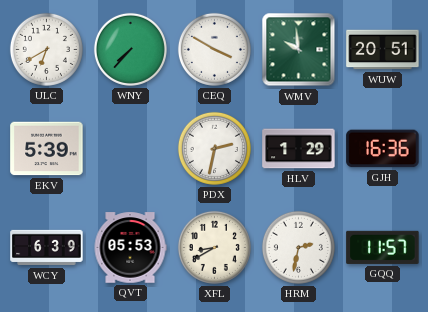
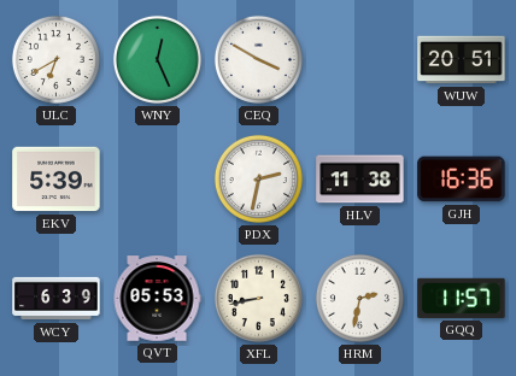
WNY: 7:37 -> 12:26
WMV: 9:59 -> none
HLV: 1:29 -> 11:38
XFL: 8:40 -> 8:43
